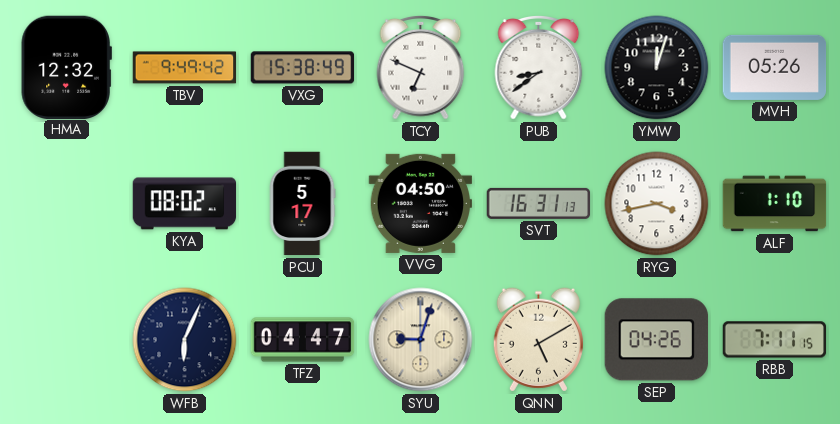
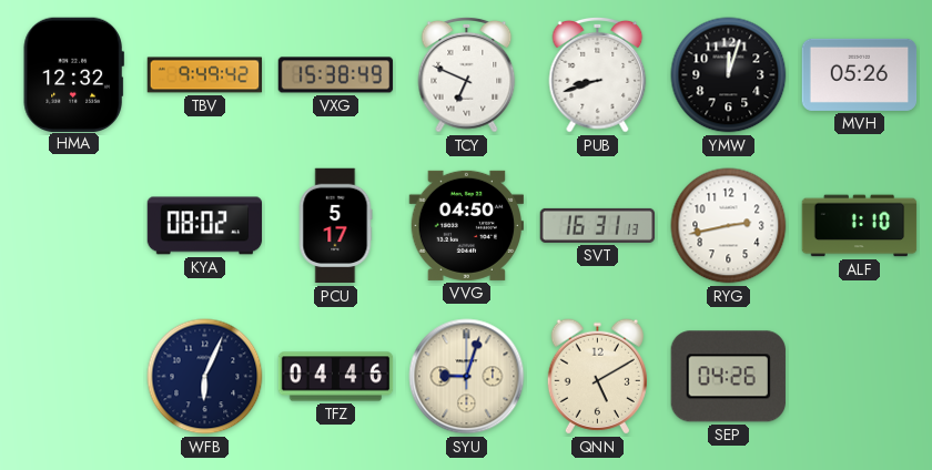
PUB: 8:39 -> 8:42
RYG: 3:43 -> 2:43
TFZ: 04:47 -> 04:46
RBB: 7:11 -> none
